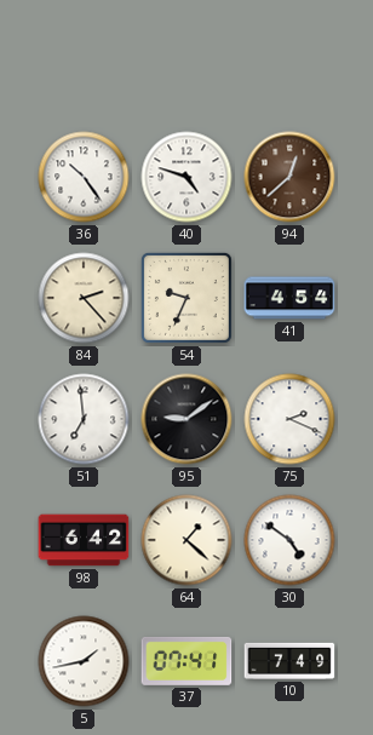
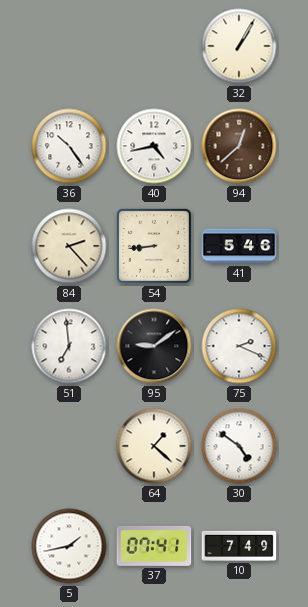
32: none -> 1:05
40: 4:48 -> 4:43
54: 9:34 -> 8:44
41: 4:54 -> 5:46
98: 6:42 -> none
